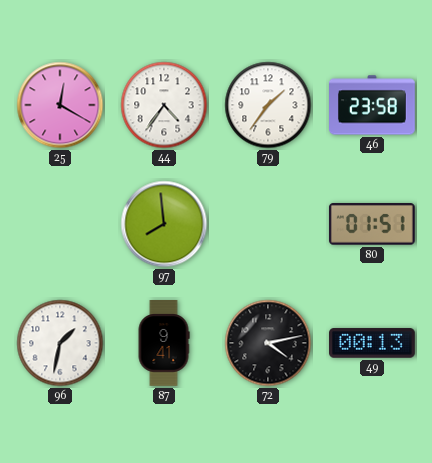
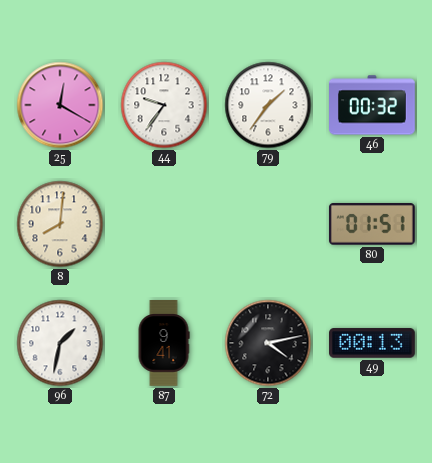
44: 4:36 -> 9:36
46: 23:58 -> 00:32
8: none -> 8:01
97: 7:59 -> none
